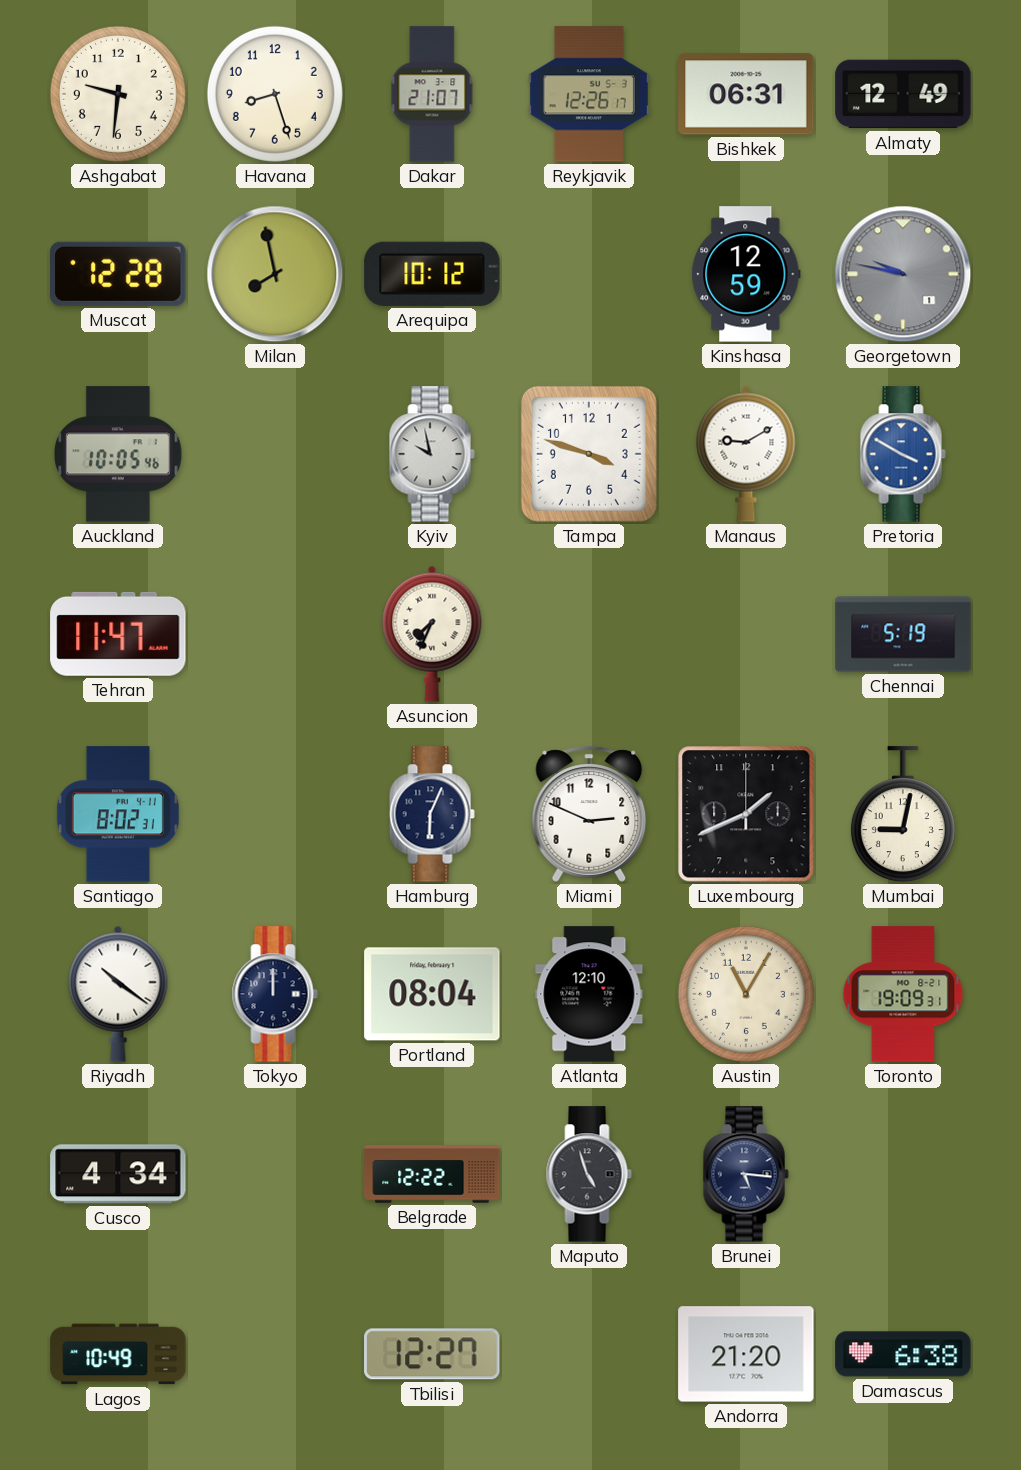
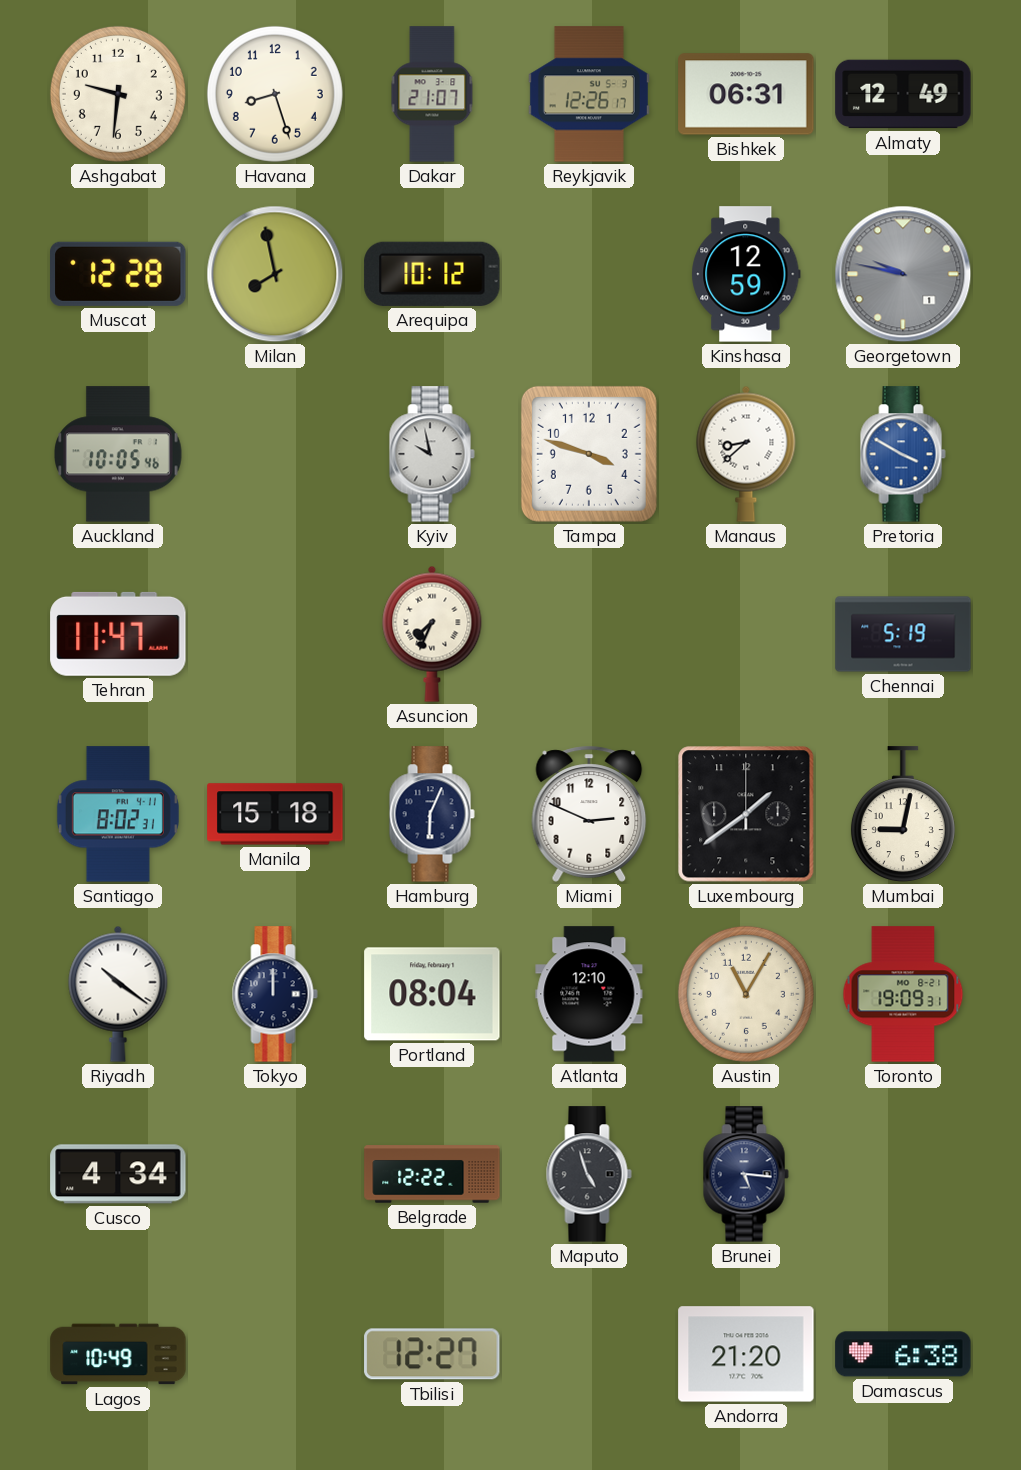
Manaus: 9:10 -> 8:38
Manila: none -> 15:18
Luxembourg: 1:41 -> 1:39
